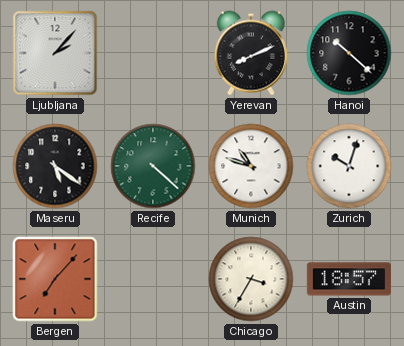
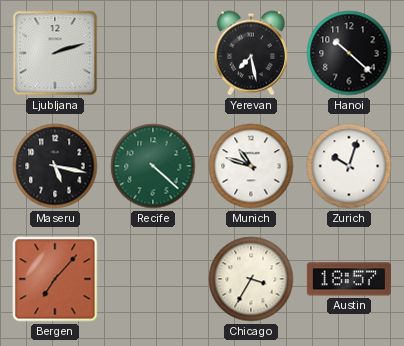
Ljubljana: 2:07 -> 2:12
Yerevan: 8:11 -> 7:28
Maseru: 5:21 -> 5:17
